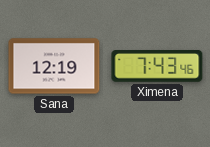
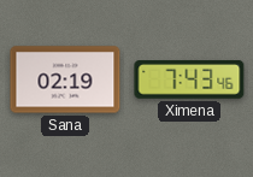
Sana: 12:19 -> 02:19
